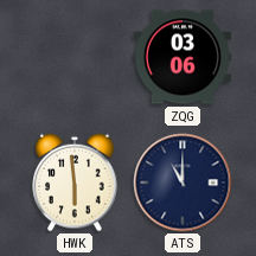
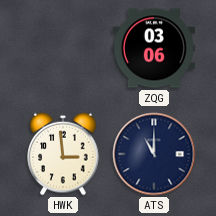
HWK: 5:59 -> 2:59
